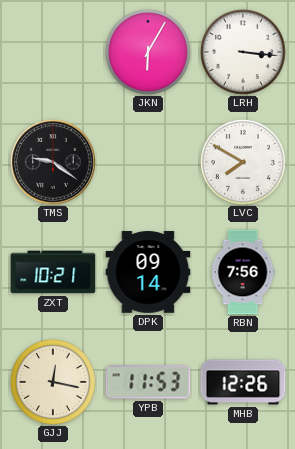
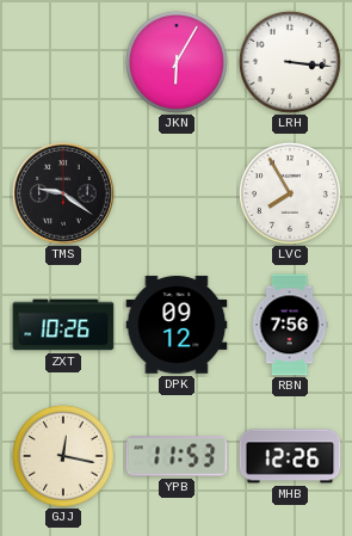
LVC: 7:50 -> 7:55
ZXT: 10:21 -> 10:26
DPK: 09:14 -> 09:12
